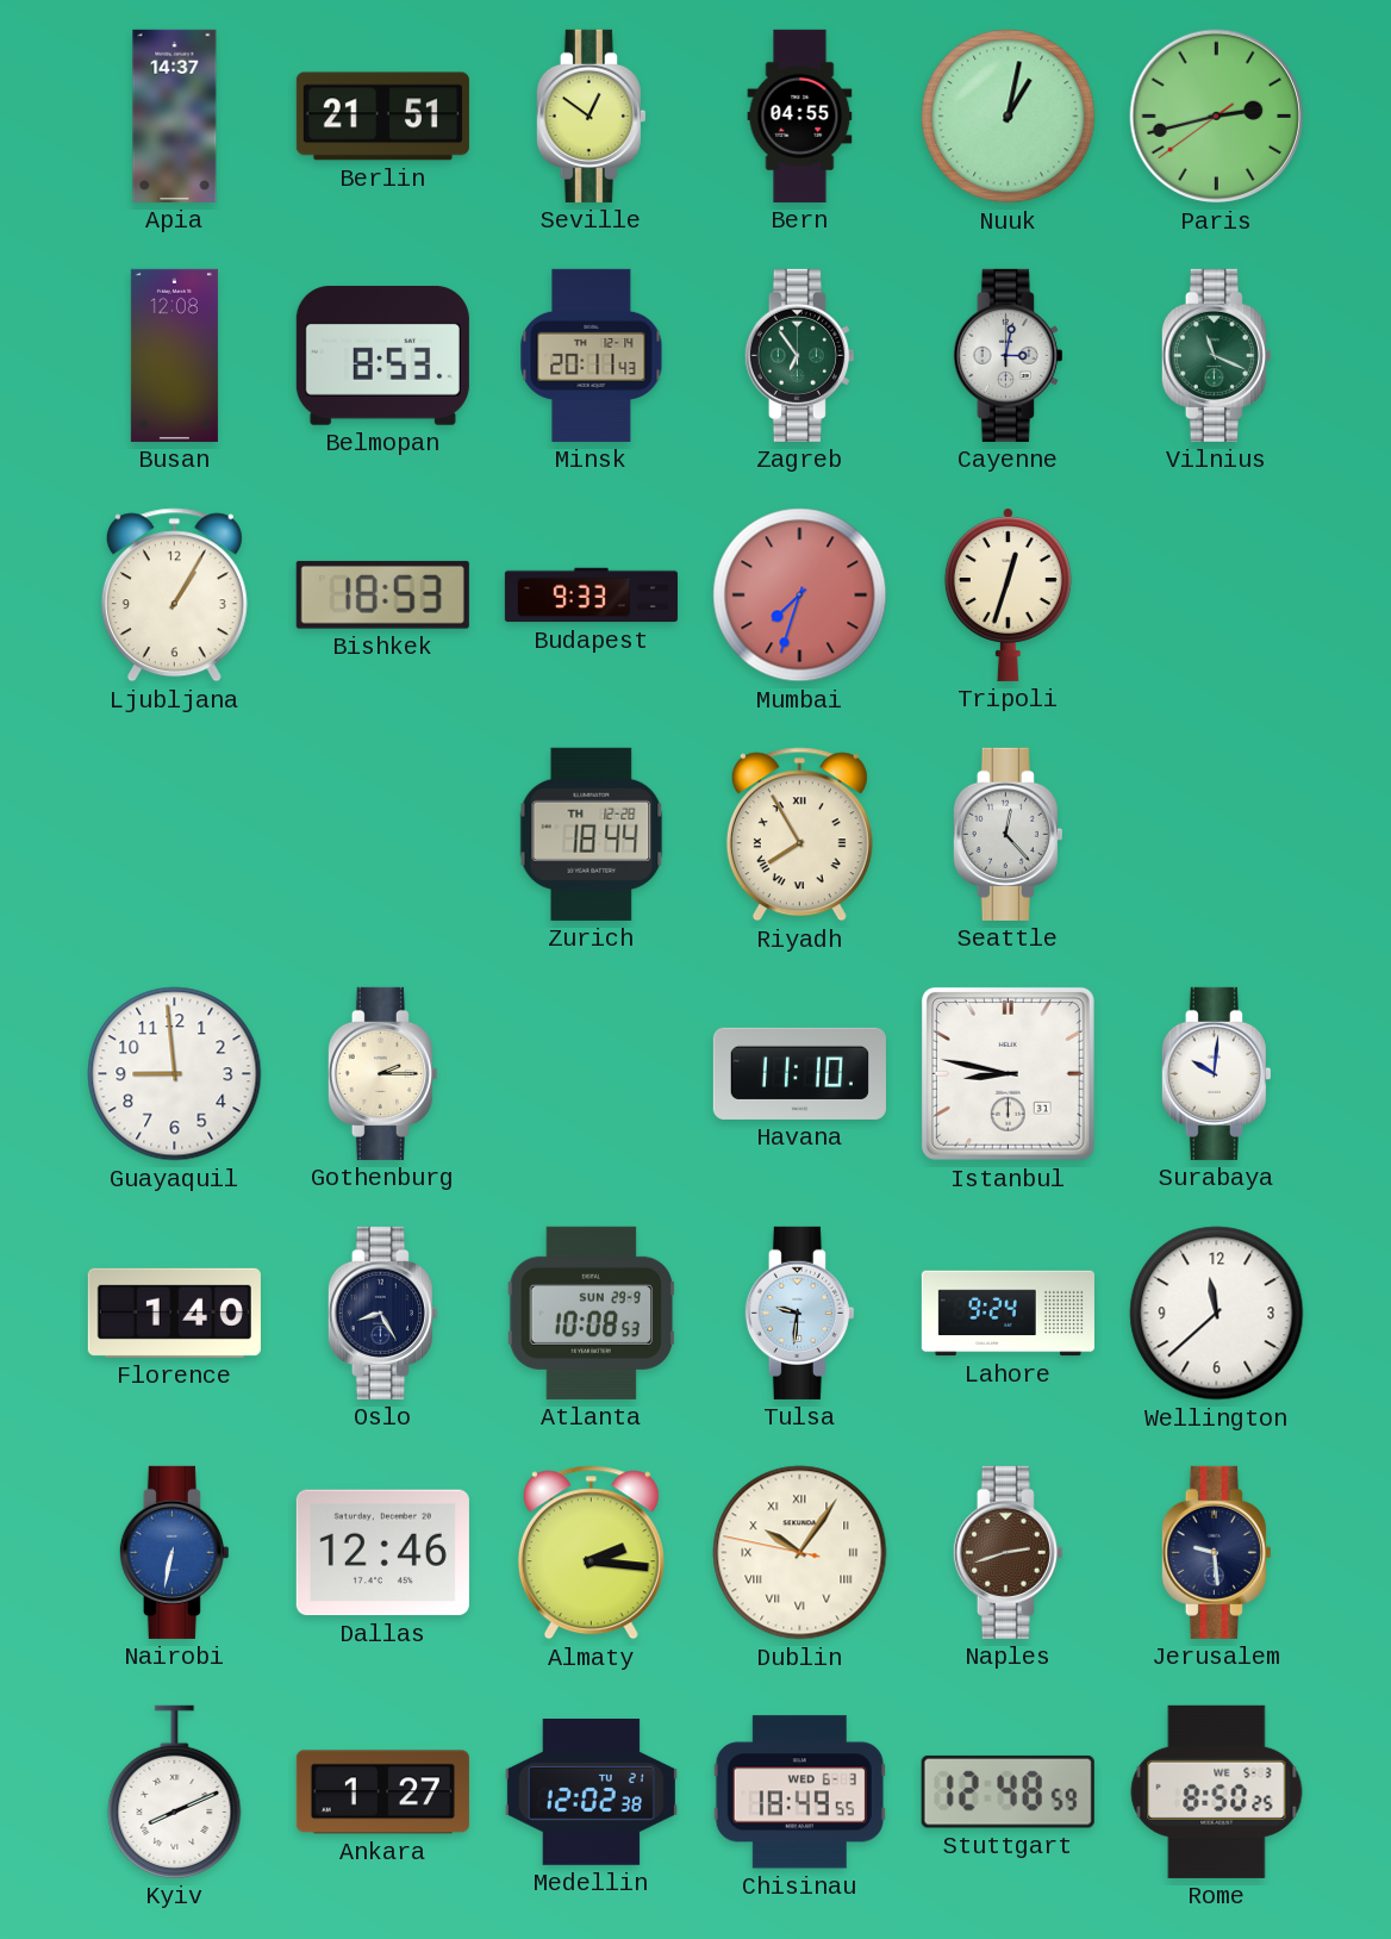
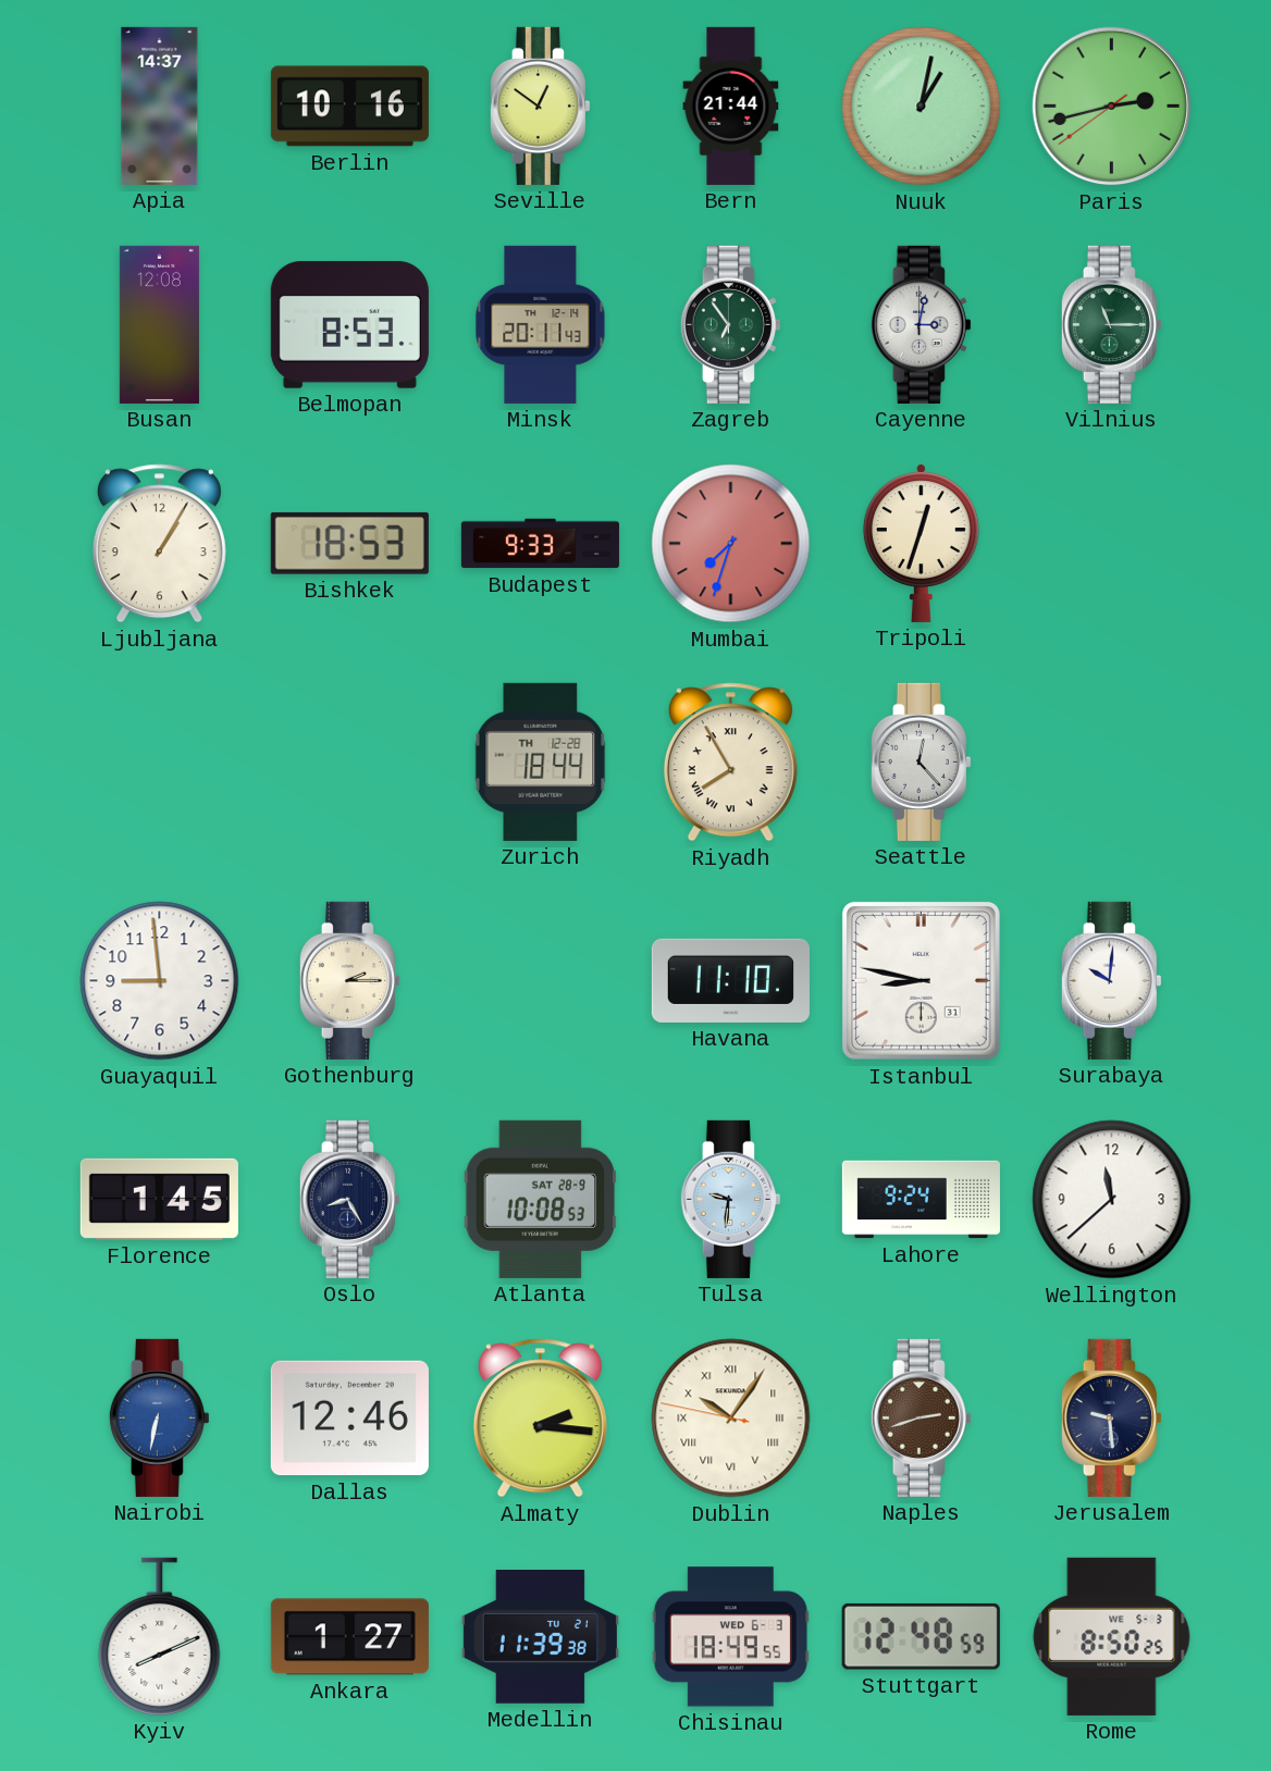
Berlin: 21:51 -> 10:16
Bern: 04:55 -> 21:44
Vilnius: 11:19 -> 11:15
Florence: 1:40 -> 1:45
Atlanta date: SUN 29-9 -> SAT 28-9
Medellin: 12:02 -> 11:39
